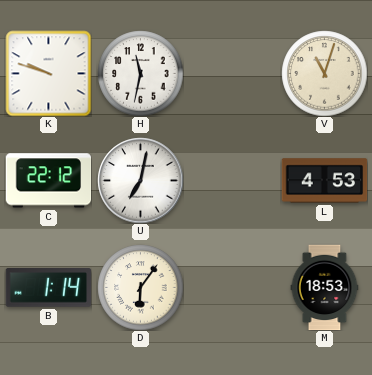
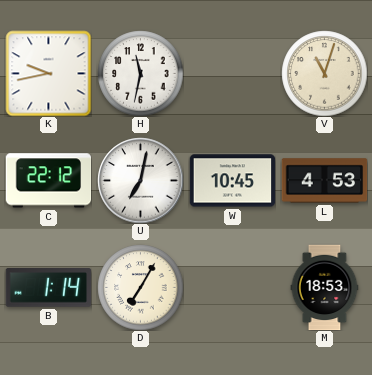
K: 9:48 -> 9:43
W: none -> 10:45
D: 6:06 -> 7:05
